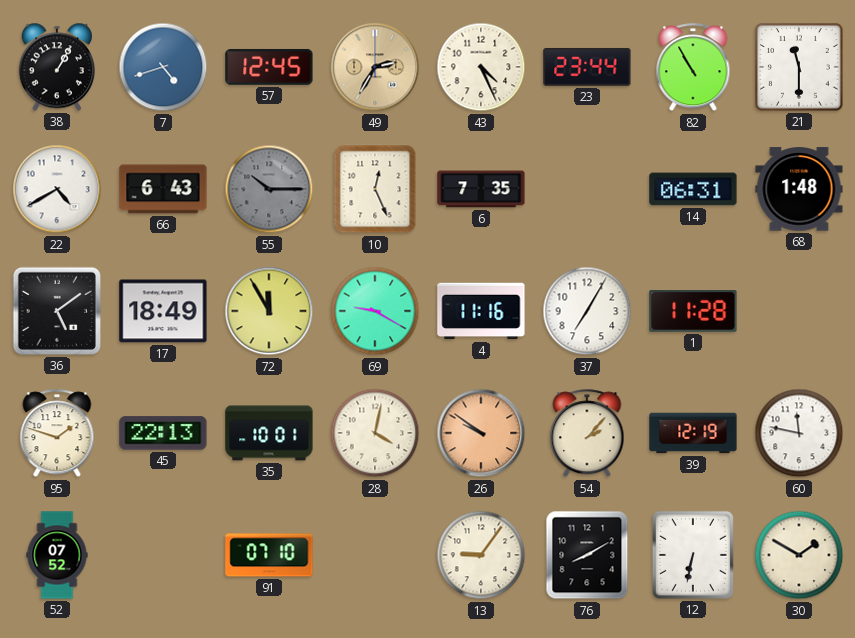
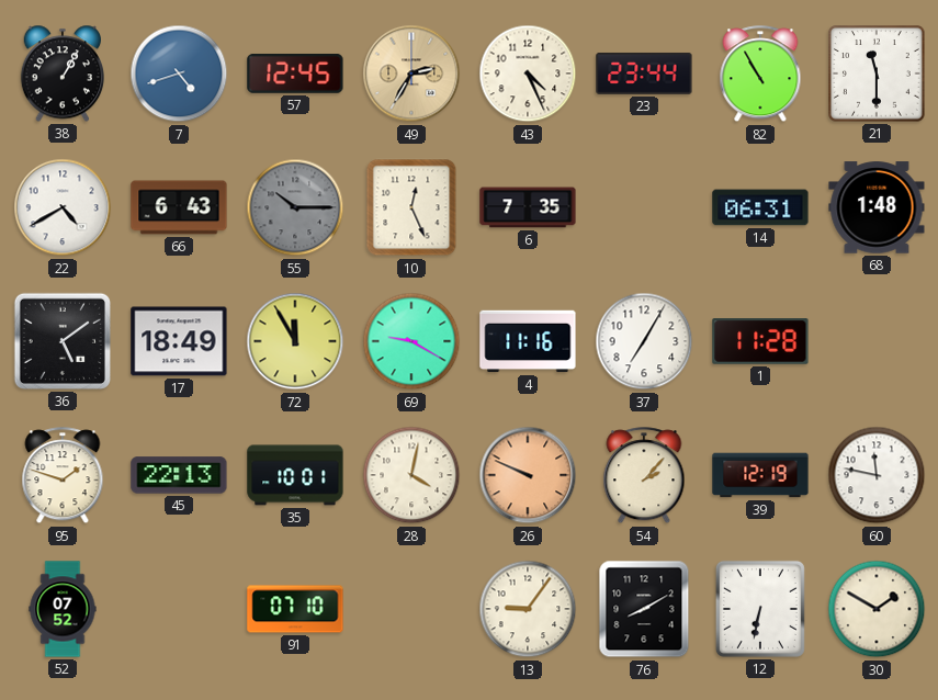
26: 9:51 -> 9:49
